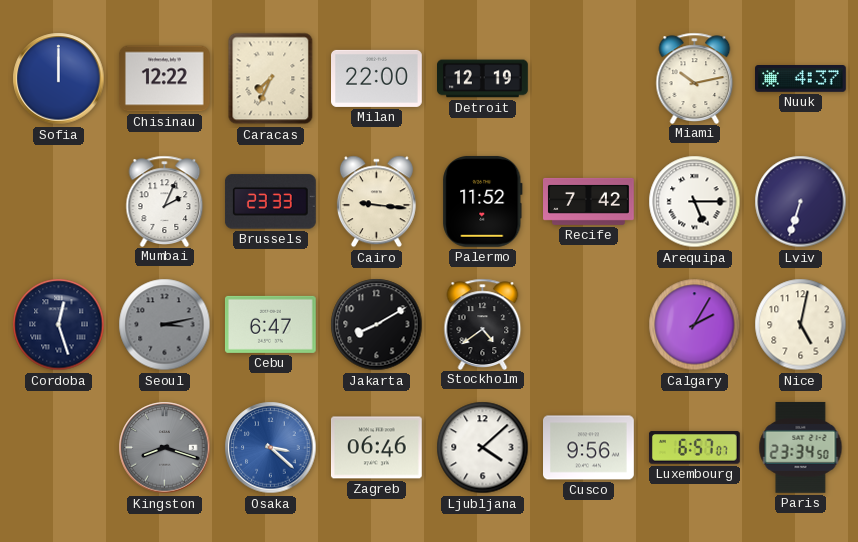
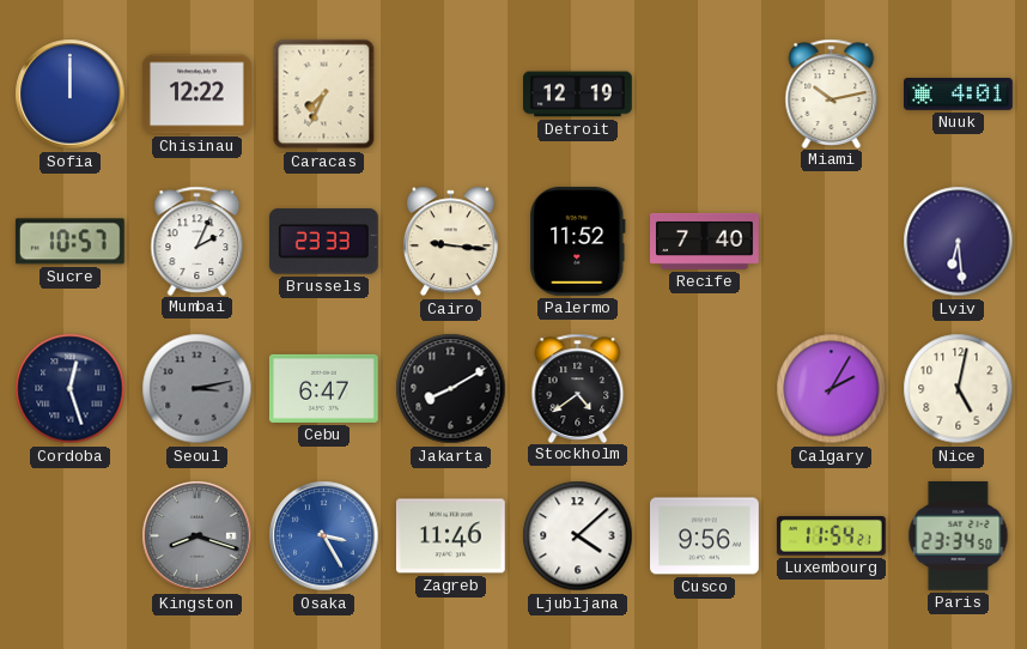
Milan: 22:00 -> none
Nuuk: 4:37 -> 4:01
Sucre: none -> 10:57
Recife: 7:42 -> 7:40
Arequipa: 5:15 -> none
Lviv: 6:33 -> 6:29
Osaka: 3:22 -> 3:25
Zagreb: 06:46 -> 11:46
Luxembourg: 6:57 -> 11:54
